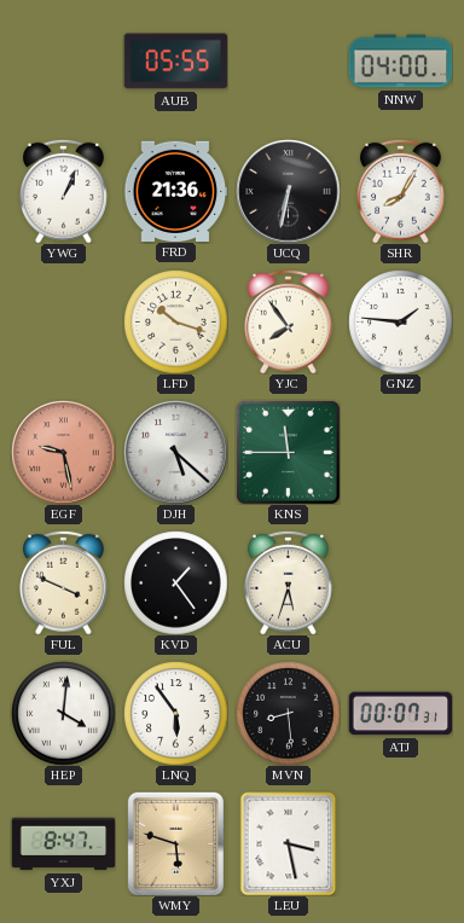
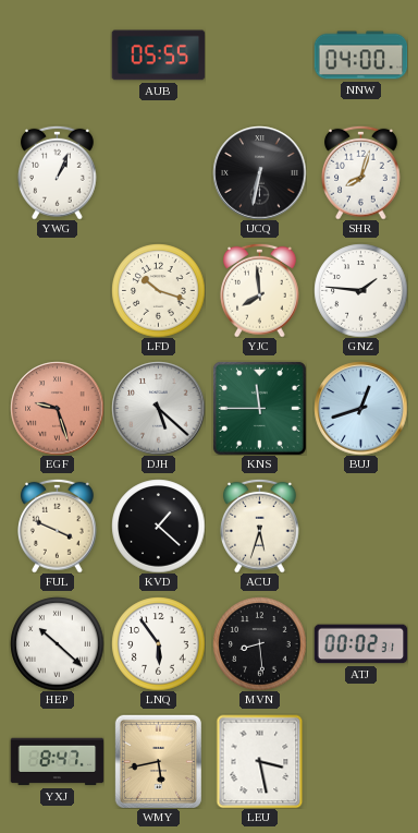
FRD: 21:36 -> none
SHR: 8:05 -> 8:03
YJC: 7:54 -> 7:59
EGF: 9:28 -> 9:27
BUJ: none -> 12:42
KVD: 1:24 -> 1:22
HEP: 4:01 -> 10:22
ATJ: 00:07 -> 00:02
WMY: 5:48 -> 5:43
